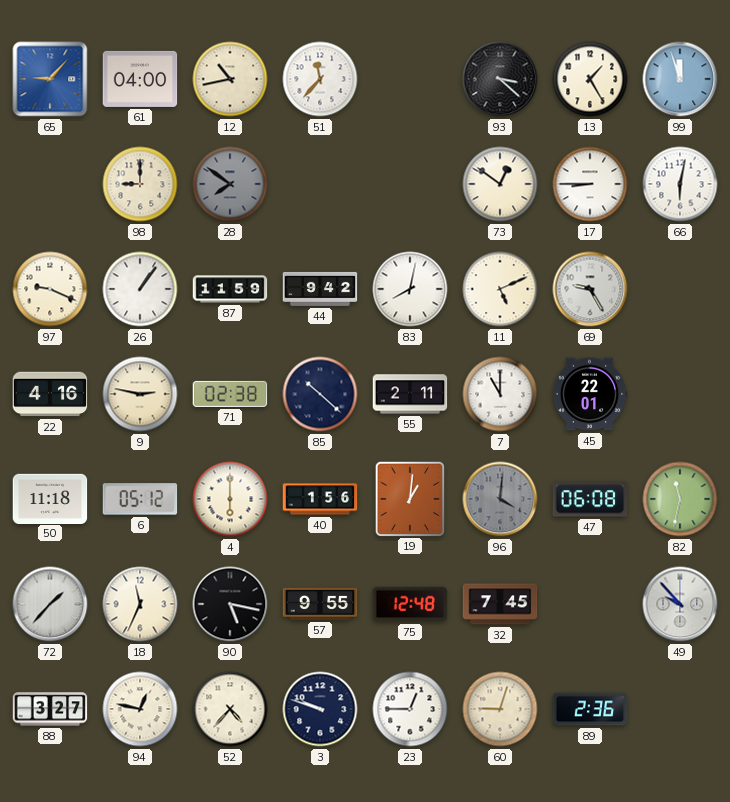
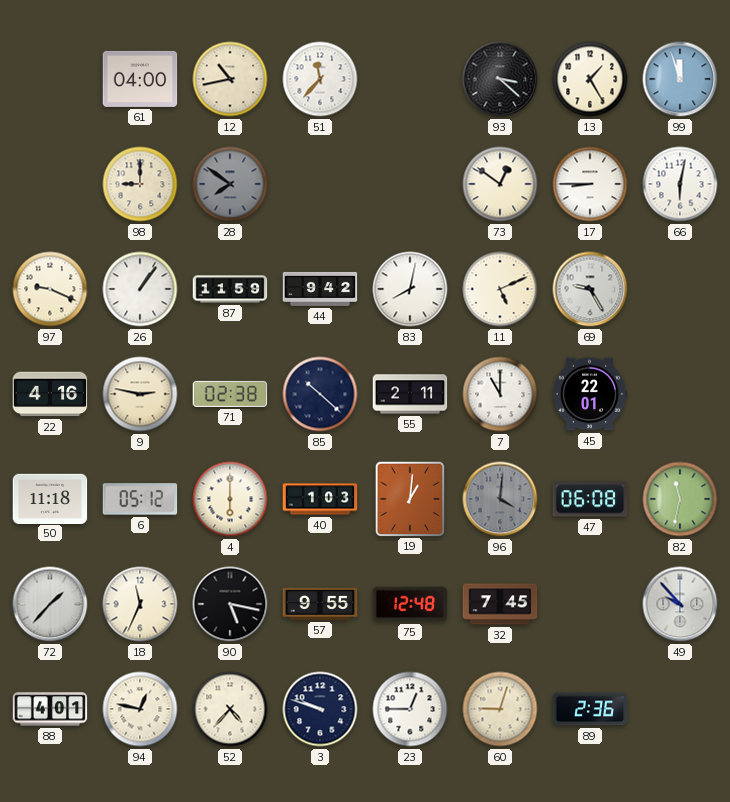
65: 9:07 -> none
40: 1:56 -> 1:03
88: 3:27 -> 4:01
